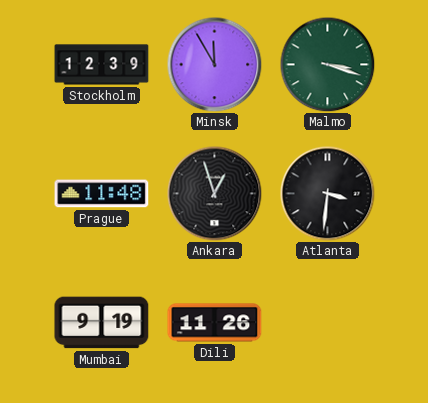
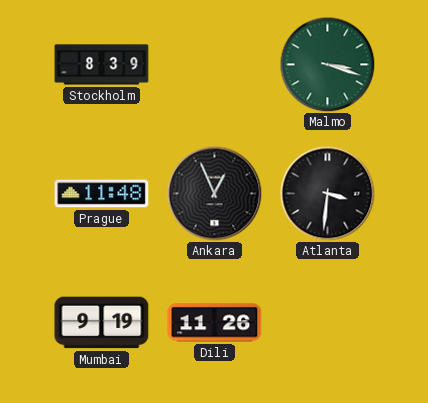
Stockholm: 12:39 -> 8:39
Minsk: 11:55 -> none
Ankara: 12:57 -> 12:56
